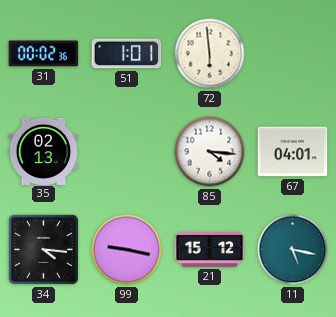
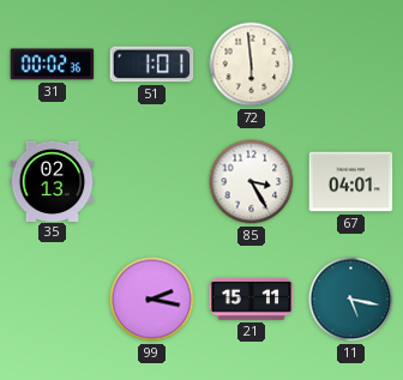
85: 4:16 -> 3:25
34: 4:16 -> none
99: 9:17 -> 2:17
21: 15:12 -> 15:11
